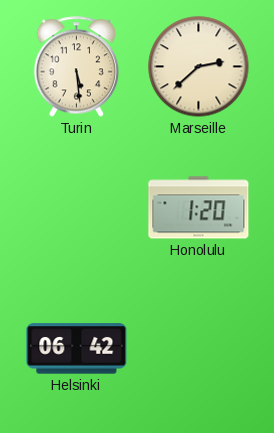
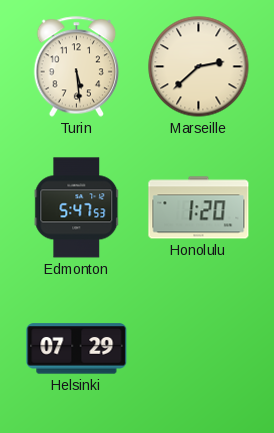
Edmonton: none -> 5:47
Helsinki: 06:42 -> 07:29
